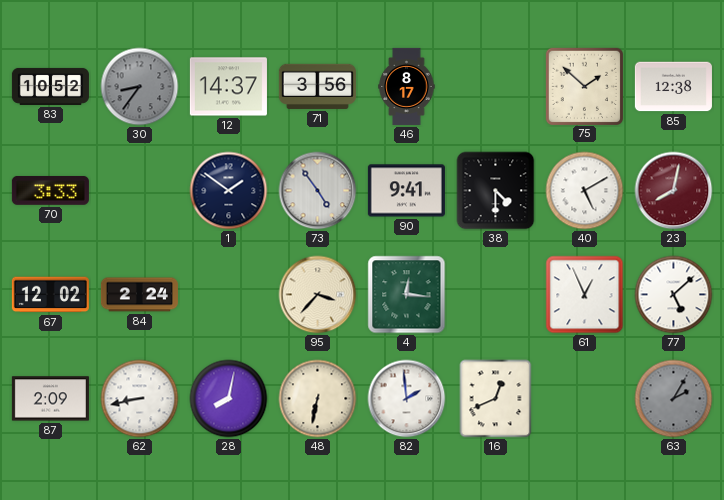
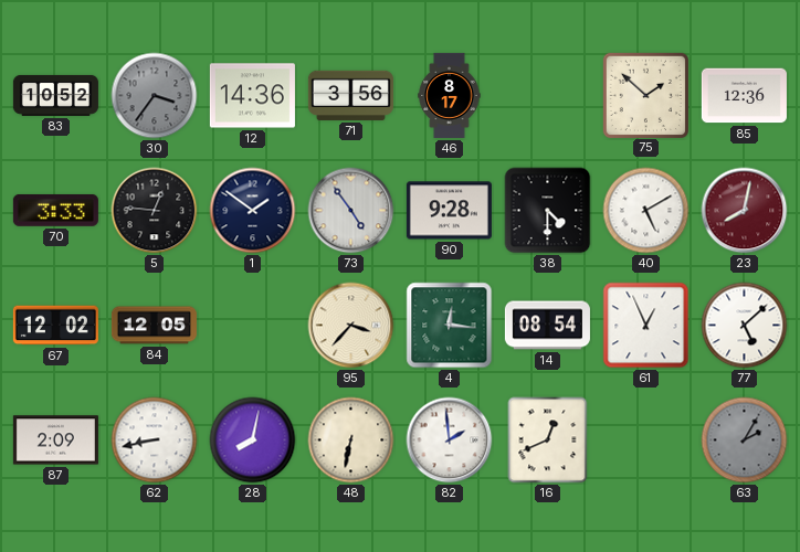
30: 8:36 -> 3:36
12: 14:37 -> 14:36
85: 12:38 -> 12:36
5: none -> 12:46
90: 9:41 -> 9:28
84: 2:24 -> 12:05
14: none -> 08:54
